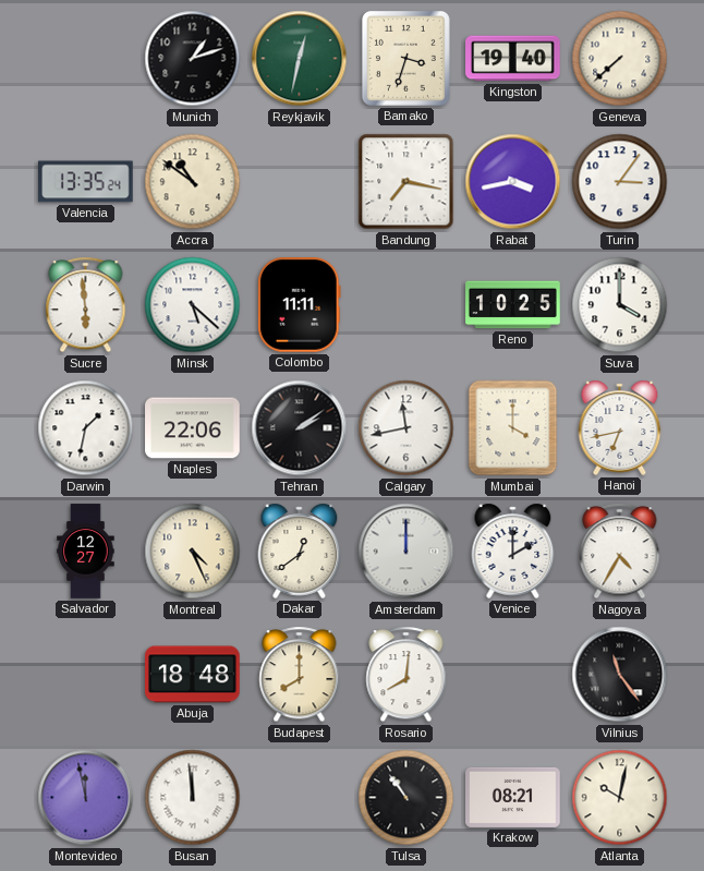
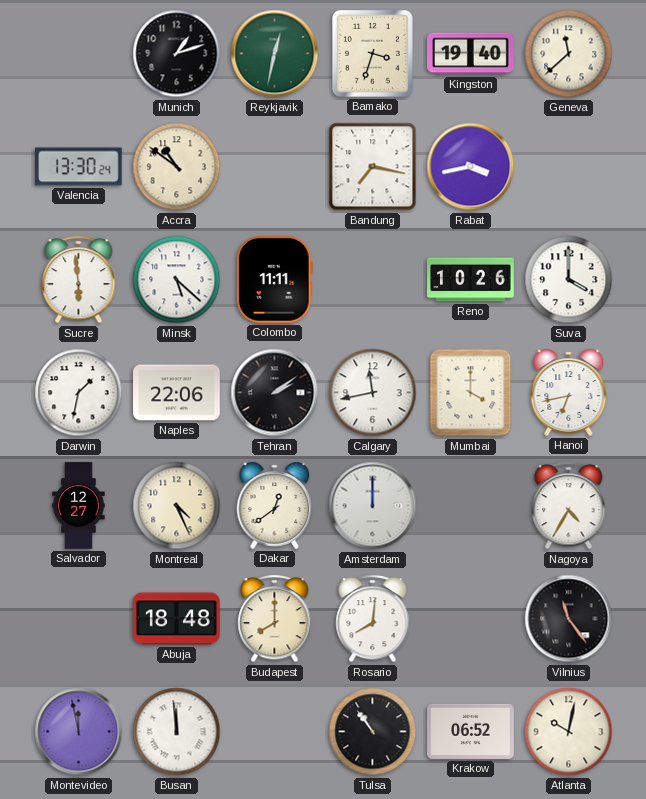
Geneva: 7:38 -> 11:38
Valencia: 13:35 -> 13:30
Turin: 3:06 -> none
Reno: 10:25 -> 10:26
Venice: 2:00 -> none
Krakow: 08:21 -> 06:52
